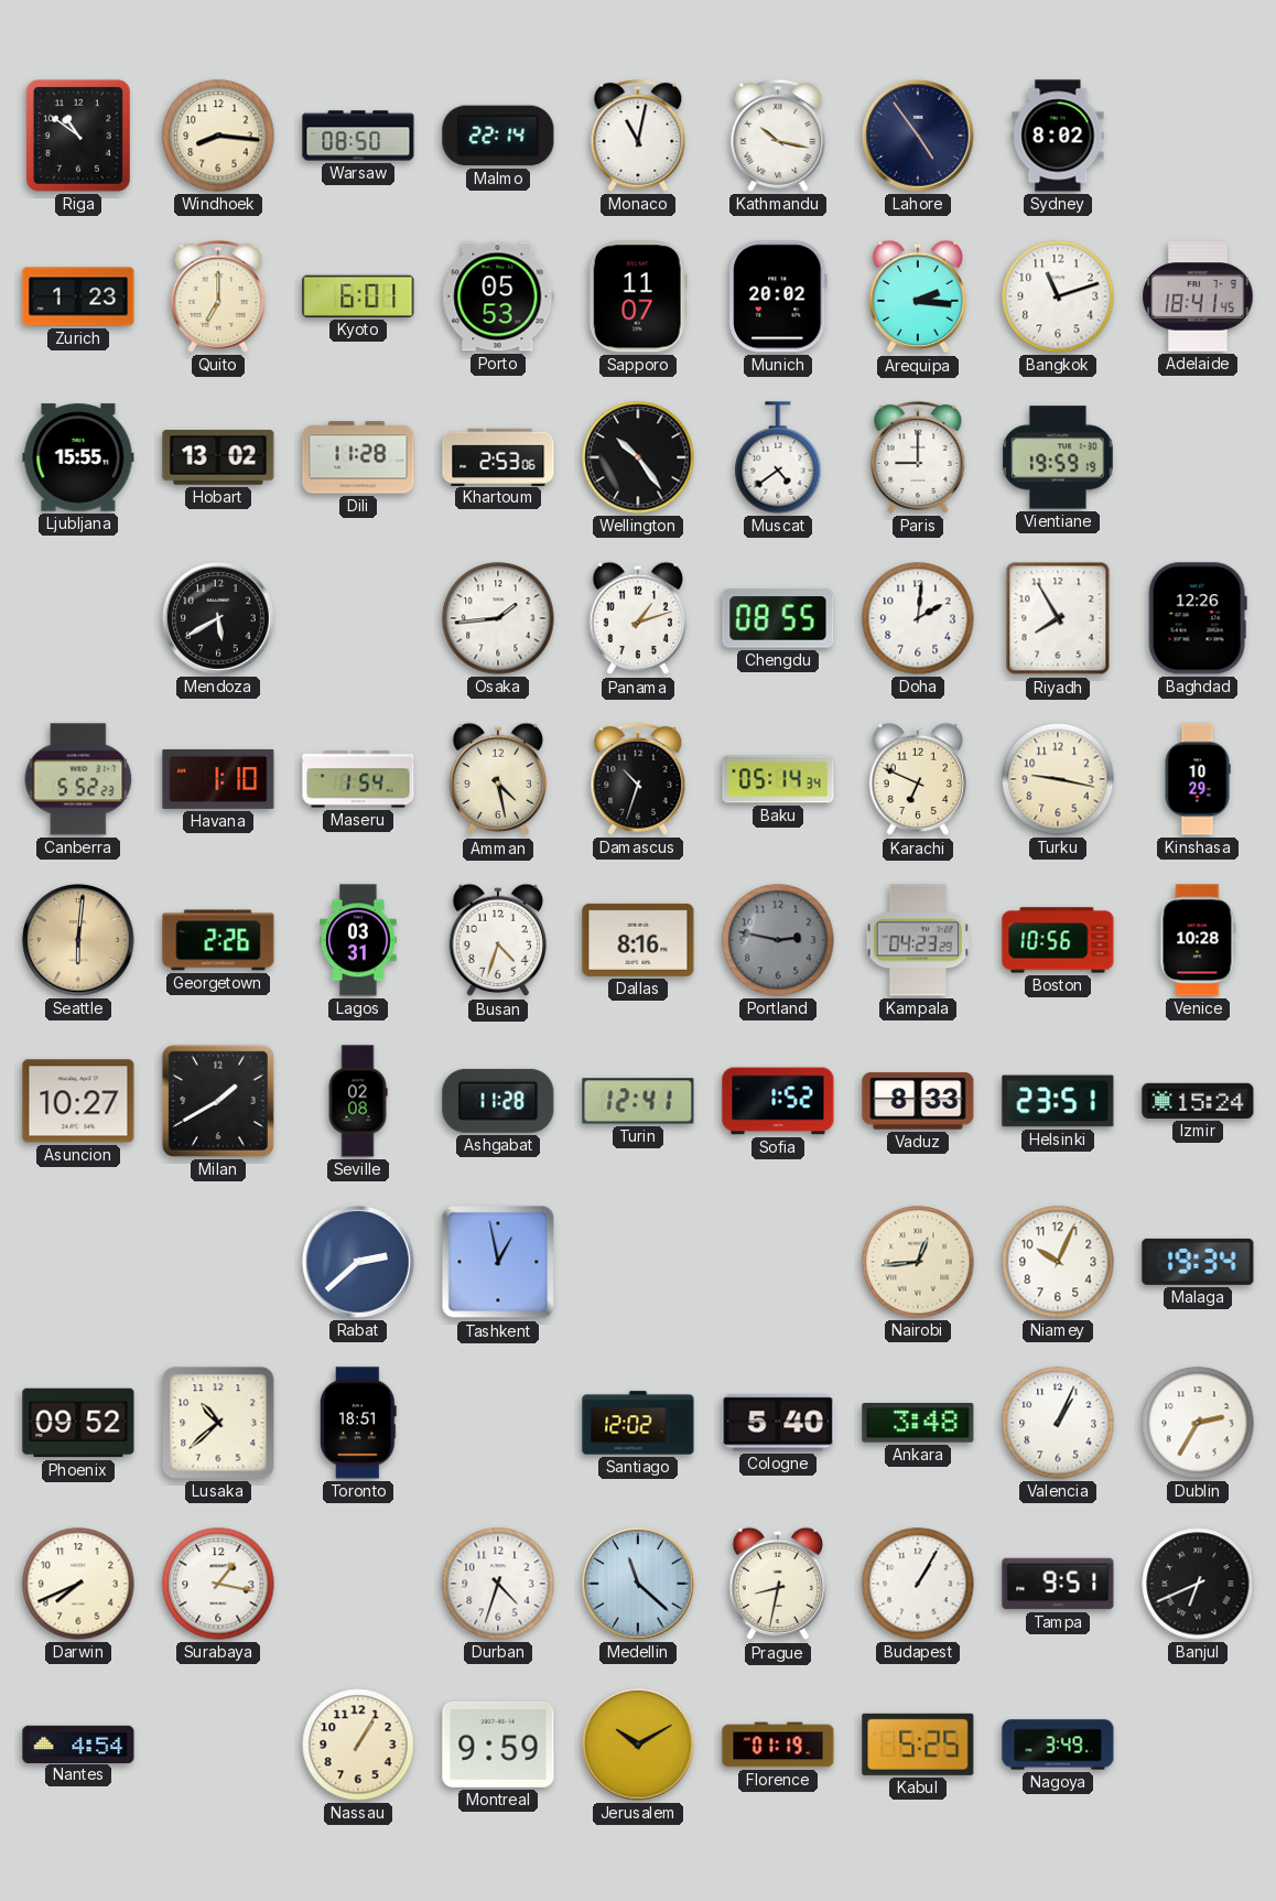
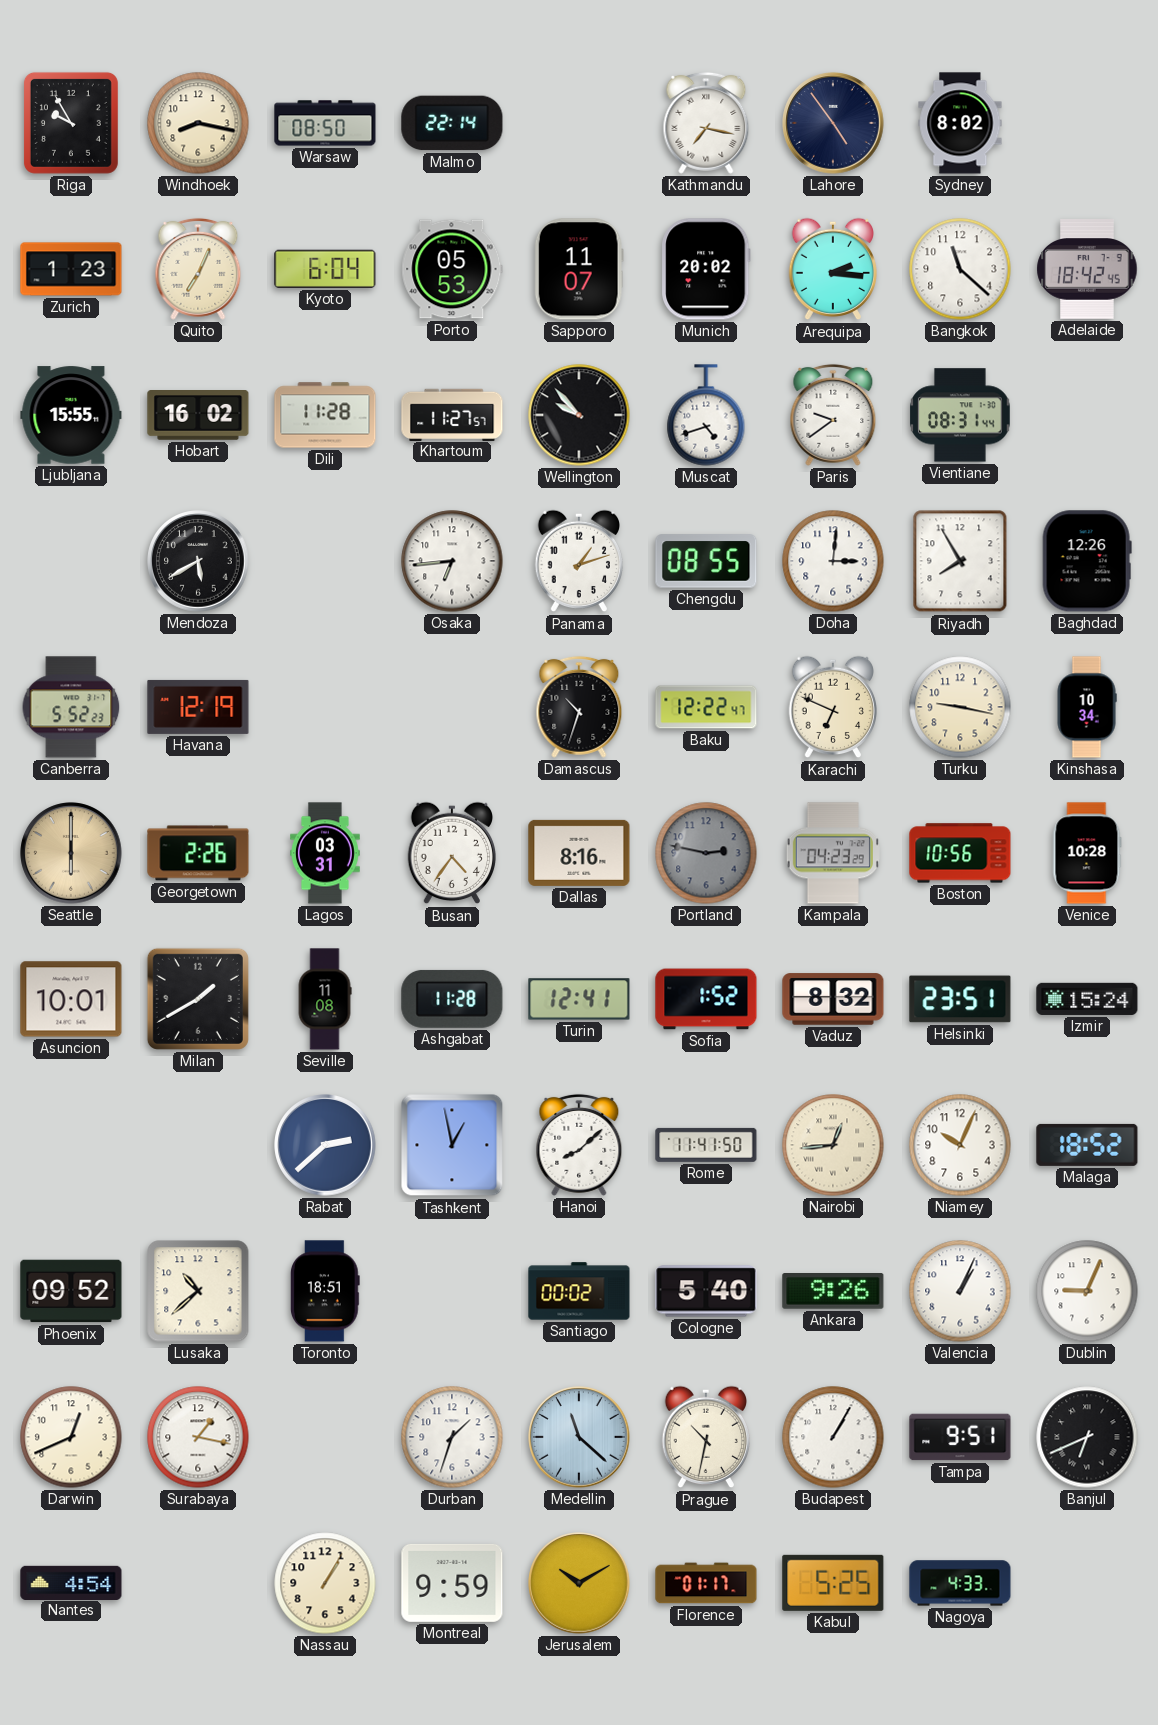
Riga: 10:51 -> 9:55
Windhoek: 8:16 -> 8:17
Monaco: 11:02 -> none
Kathmandu: 10:17 -> 7:17
Quito: 7:00 -> 7:04
Kyoto: 6:01 -> 6:04
Bangkok: 11:12 -> 11:22
Adelaide: 18:41 -> 18:42
Hobart: 13:02 -> 16:02
Khartoum: 2:53 -> 11:27
Wellington: 10:24 -> 9:53
Muscat: 4:39 -> 4:42
Paris: 9:00 -> 9:39
Vientiane: 19:59 -> 08:31
Osaka: 1:44 -> 6:44
Doha: 2:01 -> 3:01
Havana: 1:10 -> 12:19
Maseru: 1:54 -> none
Amman: 4:28 -> none
Baku: 05:14 -> 12:22
Kinshasa: 10:29 -> 10:34
Seattle: 6:01 -> 6:00
Busan: 4:33 -> 4:36
Asuncion: 10:27 -> 10:01
Seville: 02:08 -> 11:08
Vaduz: 8:33 -> 8:32
Hanoi: none -> 8:08
Rome: none -> 11:41
Malaga: 19:34 -> 18:52
Santiago: 12:02 -> 00:02
Ankara: 3:48 -> 9:26
Dublin: 2:35 -> 9:04
Darwin: 7:41 -> 12:41
Durban: 4:33 -> 1:33
Prague: 8:32 -> 10:32
Florence: 01:19 -> 01:17
Nagoya: 3:49 -> 4:33
